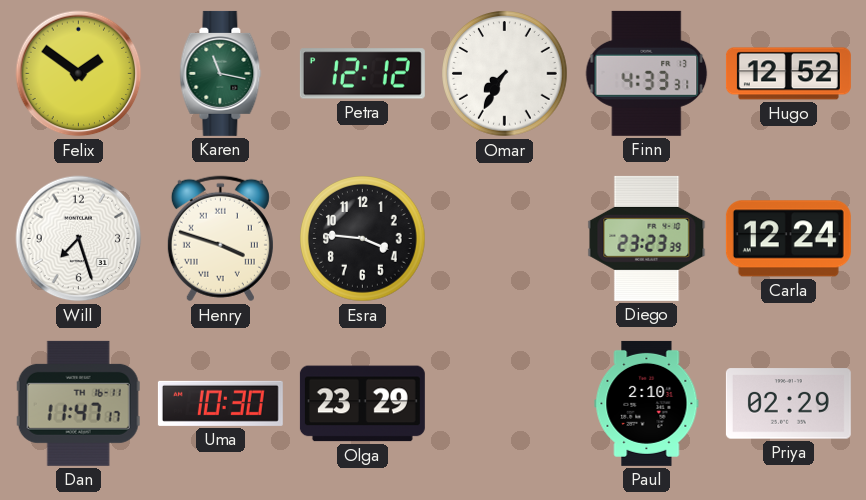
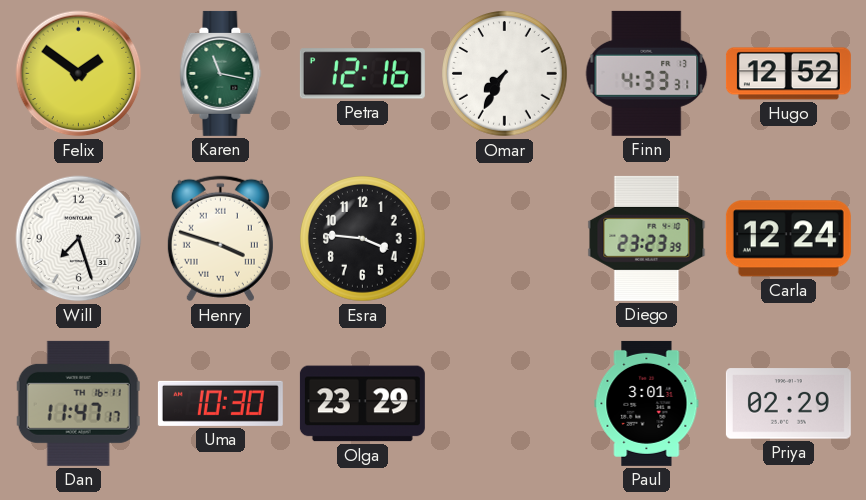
Petra: 12:12 -> 12:16
Paul: 2:10 -> 3:01
